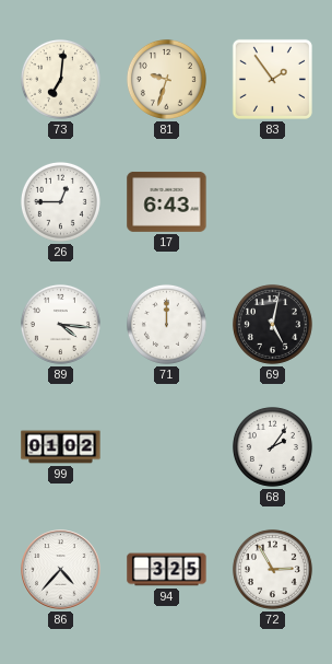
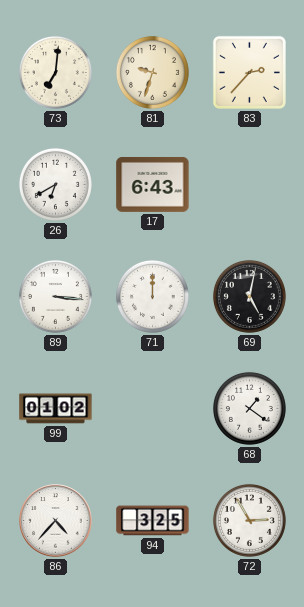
83: 1:54 -> 2:37
26: 12:45 -> 6:40
89: 4:16 -> 3:16
68: 2:06 -> 1:21
